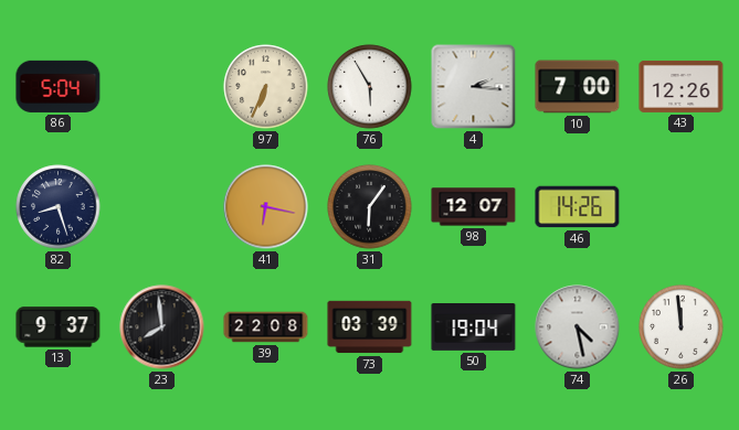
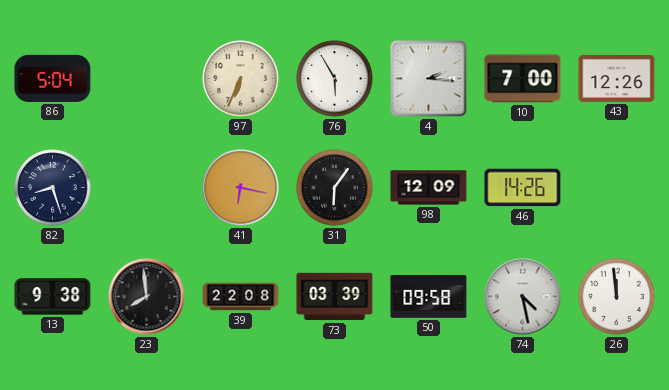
98: 12:07 -> 12:09
13: 9:37 -> 9:38
50: 19:04 -> 09:58
